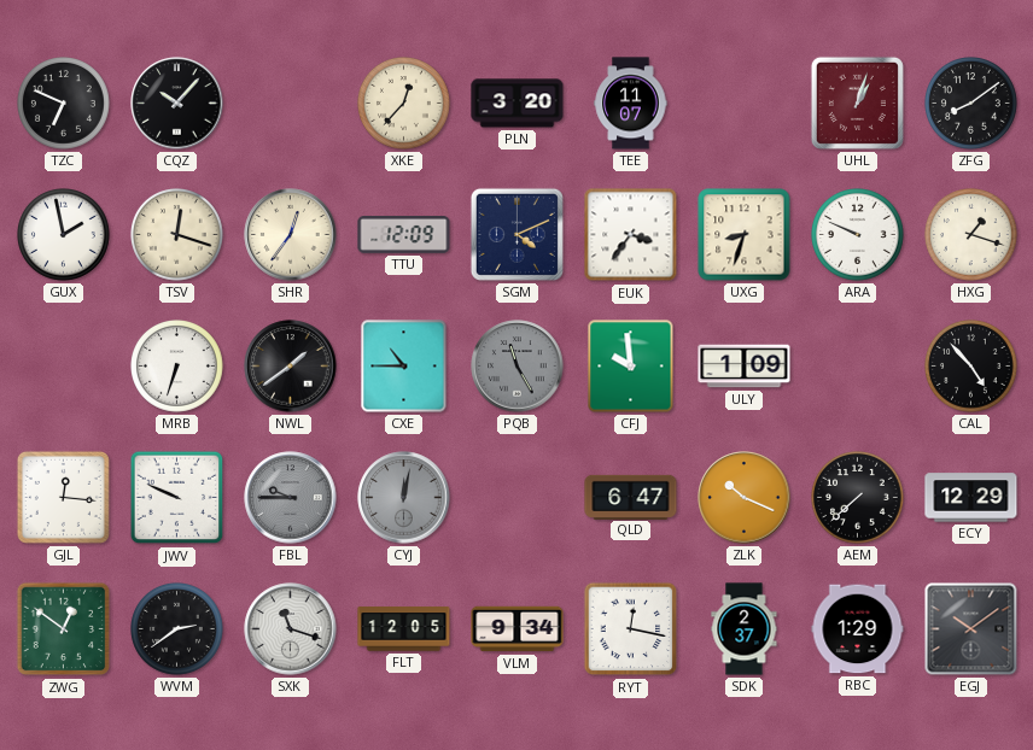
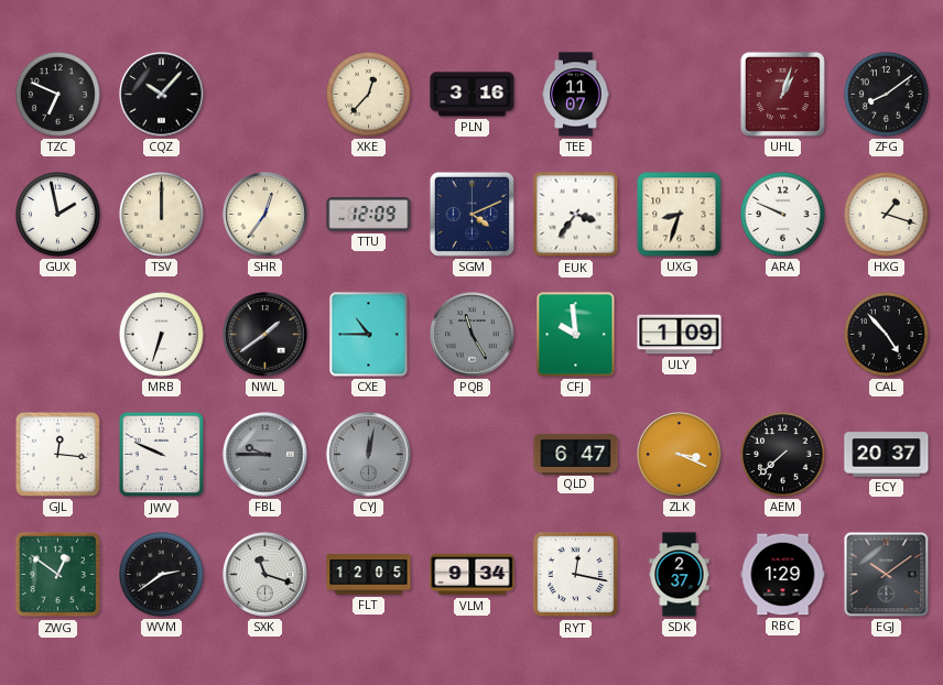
PLN: 3:20 -> 3:16
TSV: 12:18 -> 12:00
ZLK: 10:19 -> 3:19
ECY: 12:29 -> 20:37
